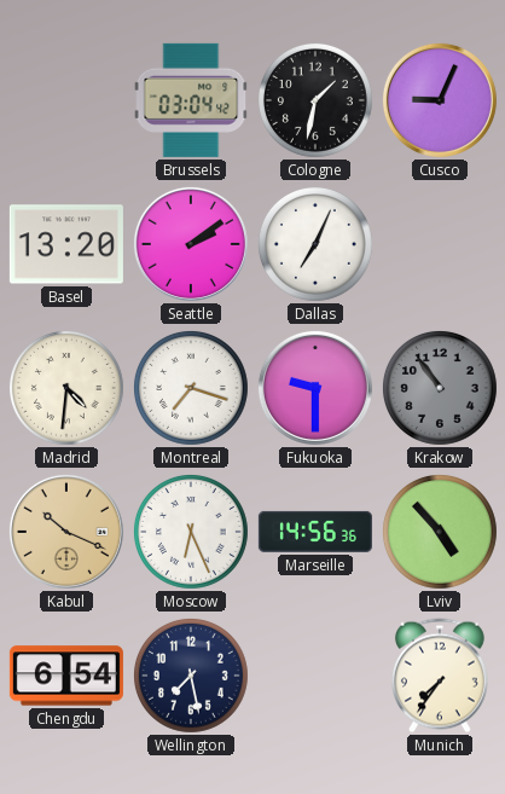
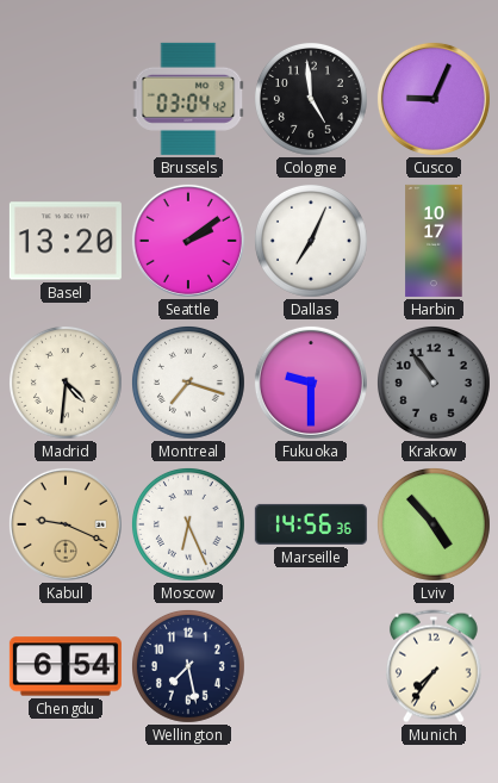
Cologne: 1:32 -> 4:59
Harbin: none -> 10:17
Kabul: 10:19 -> 9:19
